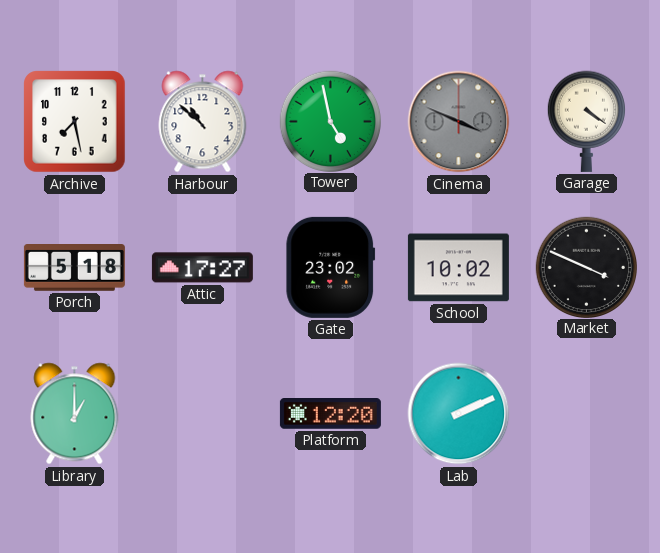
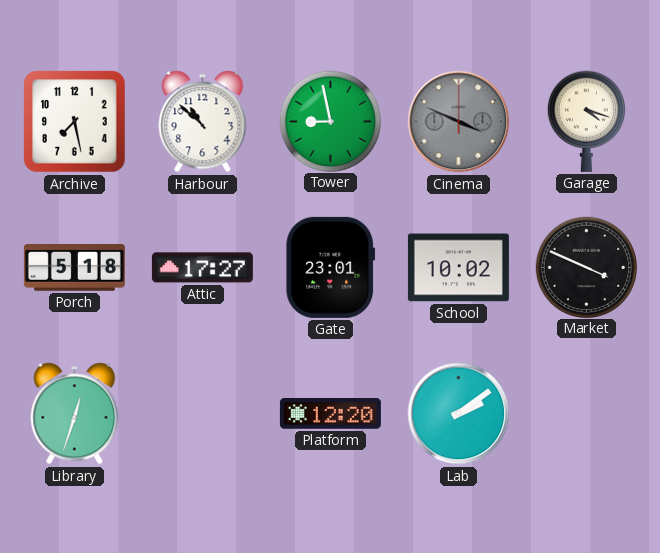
Tower: 4:58 -> 8:58
Garage: 4:21 -> 4:18
Gate: 23:02 -> 23:01
Library: 1:00 -> 12:33
Lab: 2:11 -> 2:09
